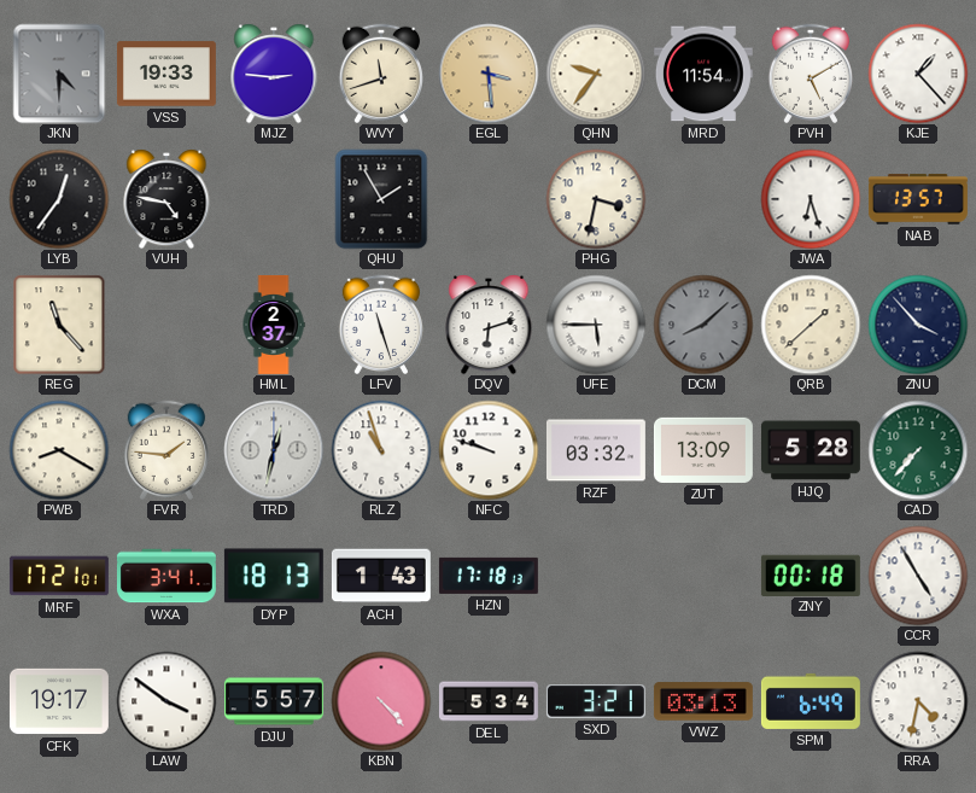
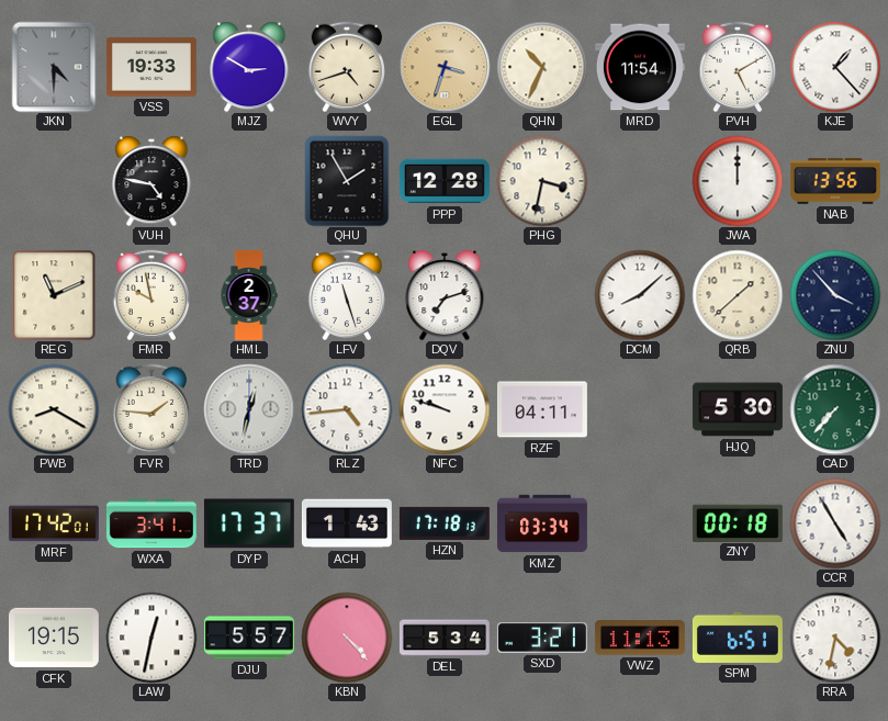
MJZ: 2:46 -> 2:50
WVY: 11:42 -> 4:42
EGL: 3:29 -> 3:33
QHN: 9:36 -> 10:34
LYB: 12:36 -> none
PPP: none -> 12:28
JWA: 6:27 -> 12:00
NAB: 13:57 -> 13:56
REG: 11:23 -> 11:11
FMR: none -> 9:58
DQV: 6:12 -> 7:12
UFE: 5:45 -> none
DCM dial: grey -> white
RLZ: 10:57 -> 4:44
RZF: 03:32 -> 04:11
ZUT: 13:09 -> none
HJQ: 5:28 -> 5:30
MRF: 17:21 -> 17:42
DYP: 18:13 -> 17:37
KMZ: none -> 03:34
CFK: 19:17 -> 19:15
LAW: 3:51 -> 12:32
VWZ: 03:13 -> 11:13
SPM: 6:49 -> 6:51
